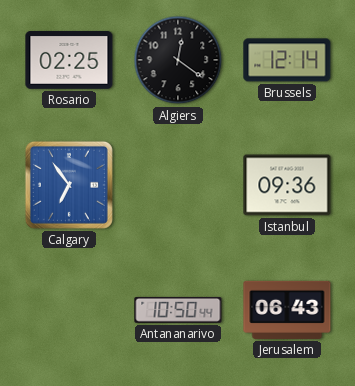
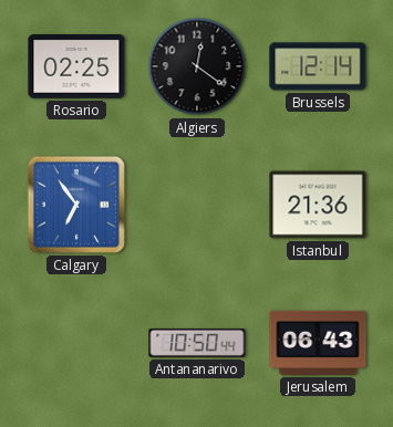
Istanbul: 09:36 -> 21:36
